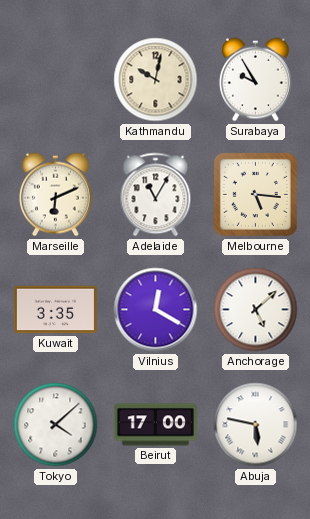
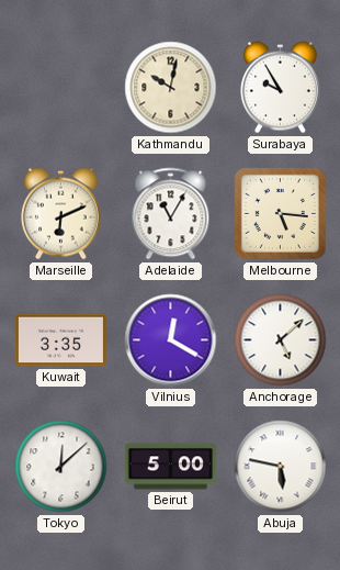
Tokyo: 4:08 -> 12:08
Beirut: 17:00 -> 5:00
